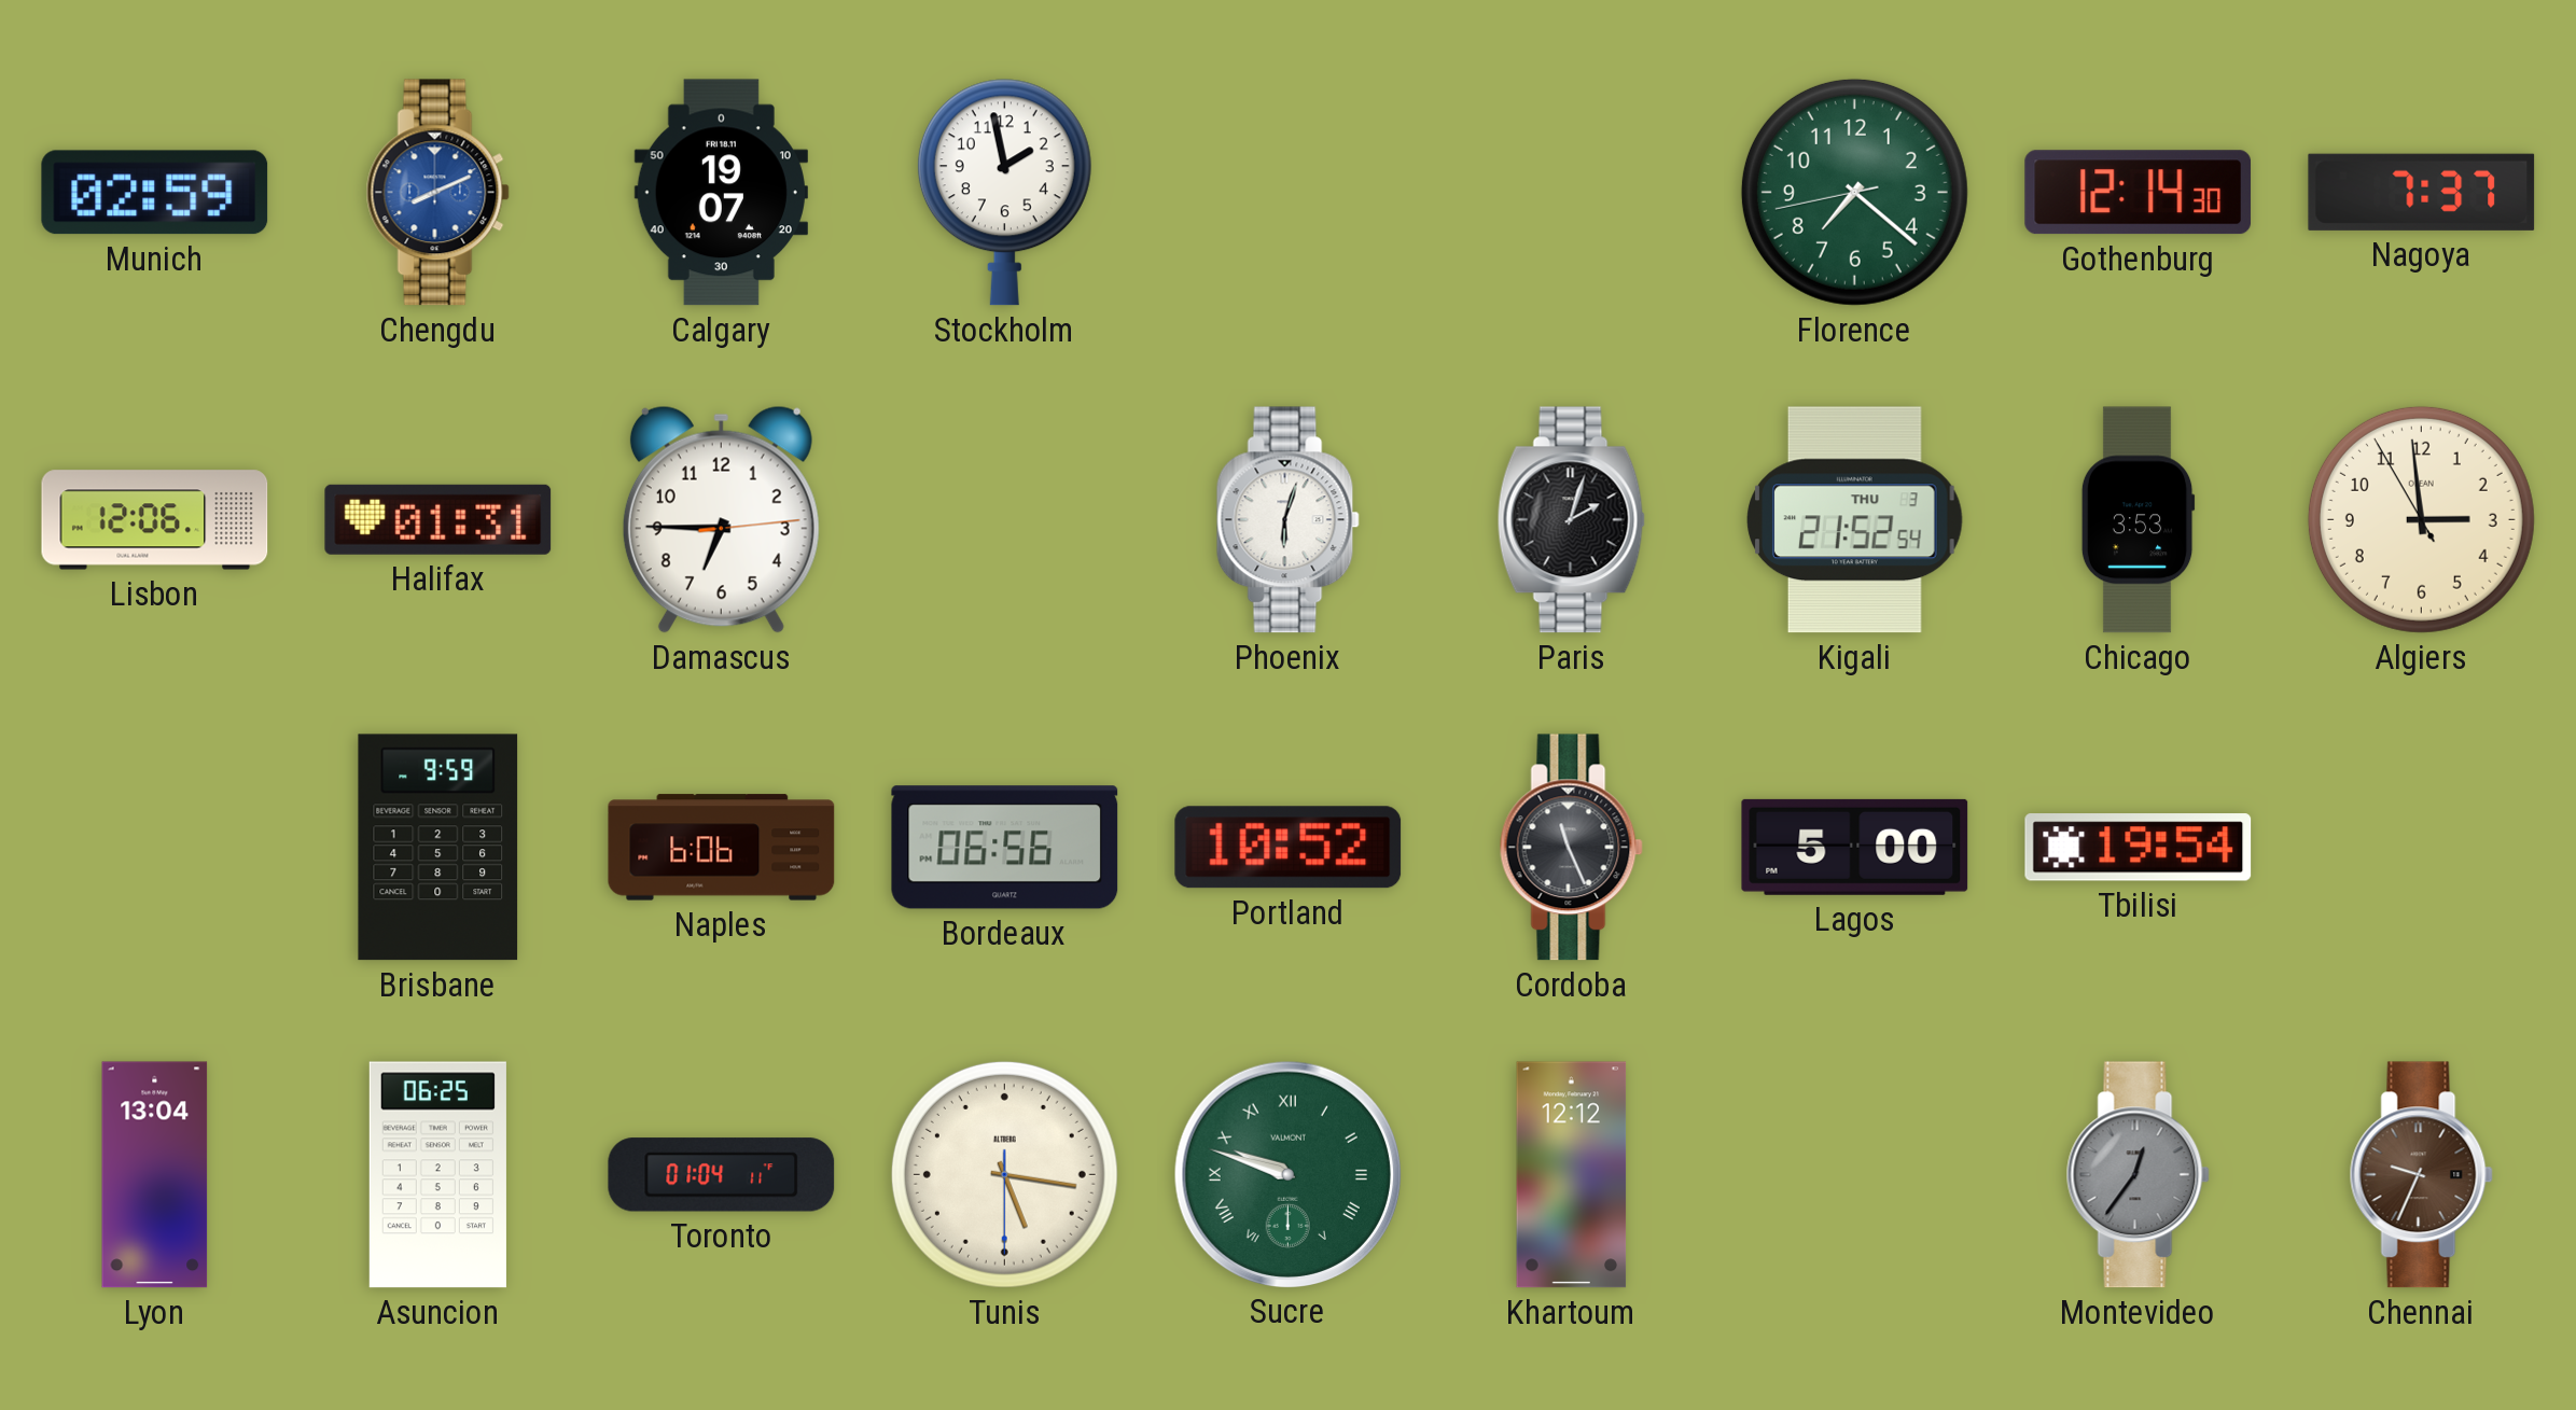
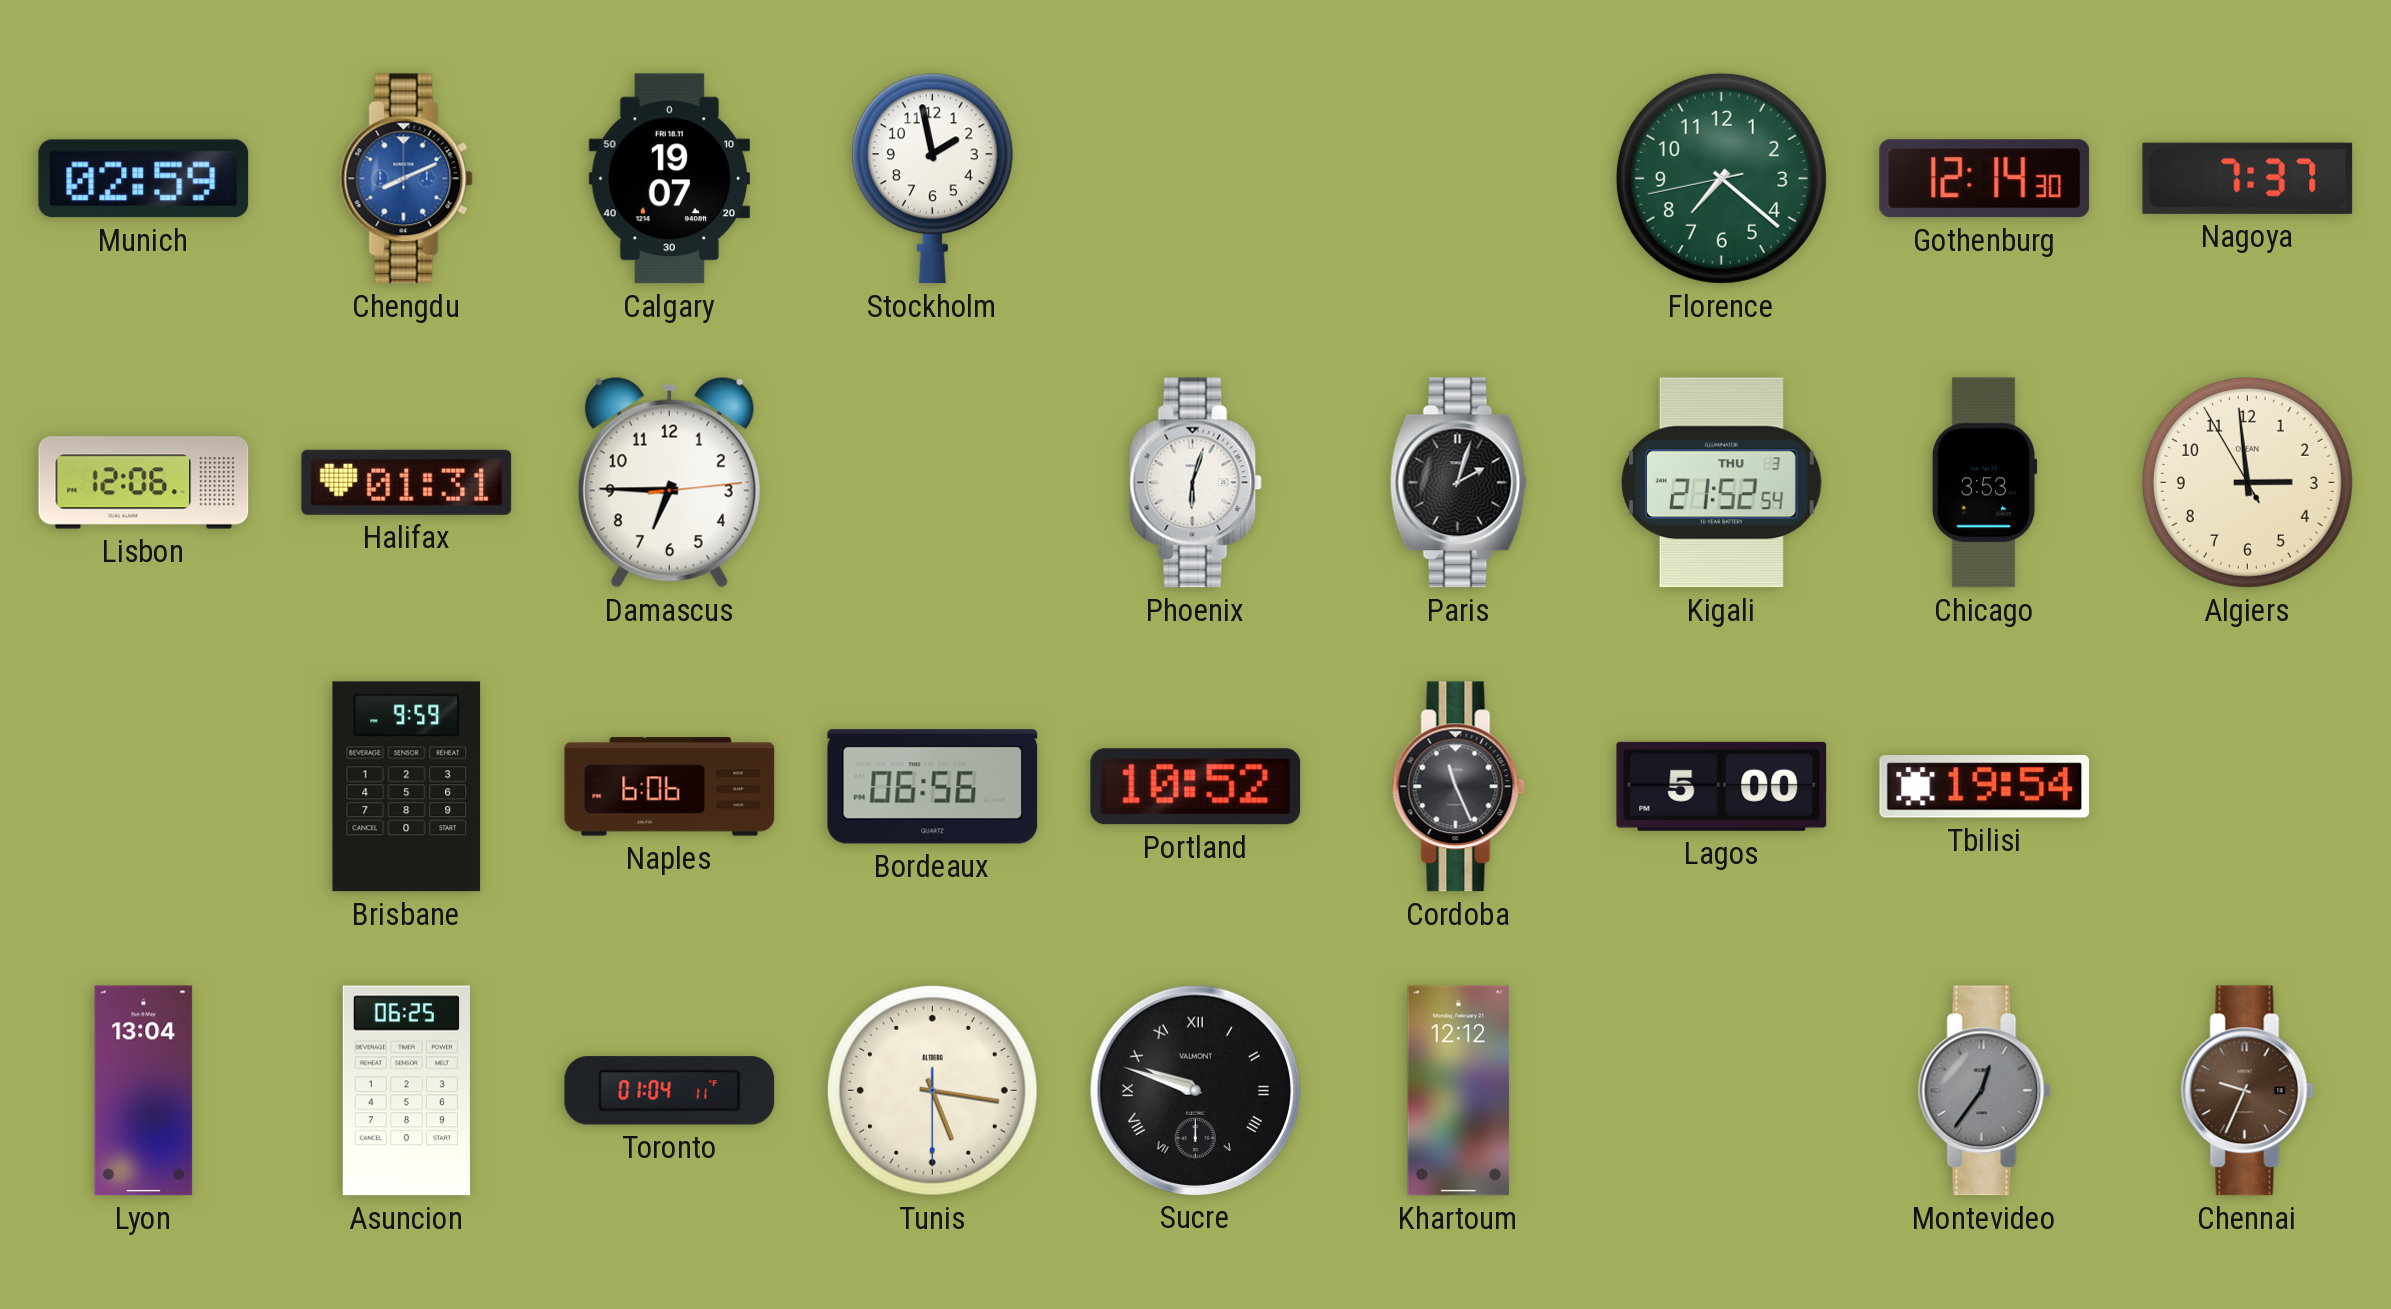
Sucre dial: green -> black
